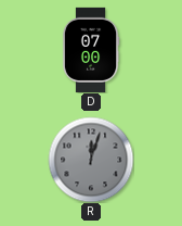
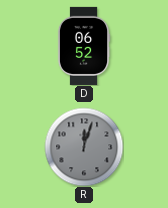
D: 07:00 -> 06:52
